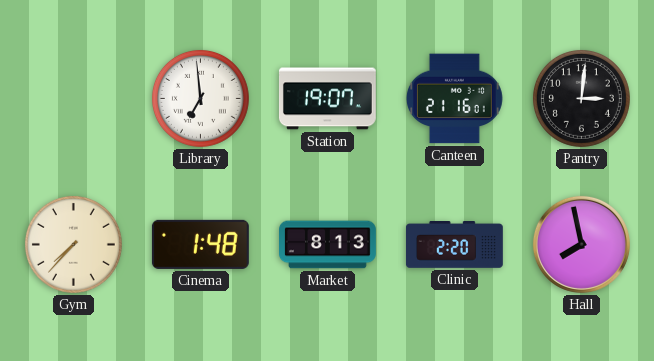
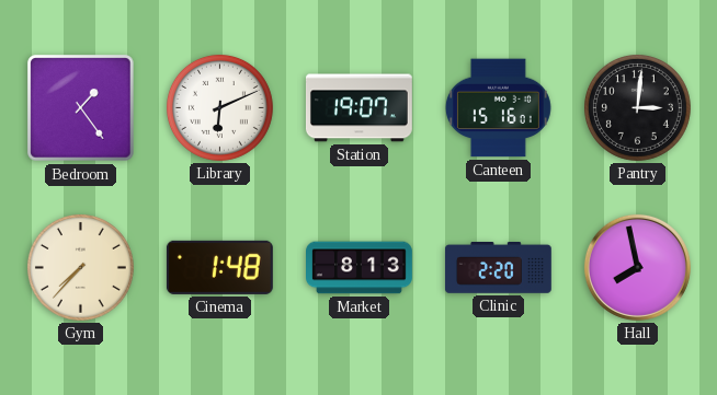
Bedroom: none -> 1:24
Library: 6:59 -> 6:11
Canteen: 21:16 -> 15:16
